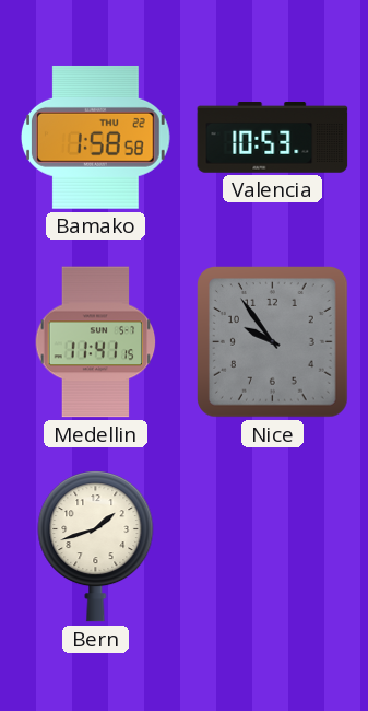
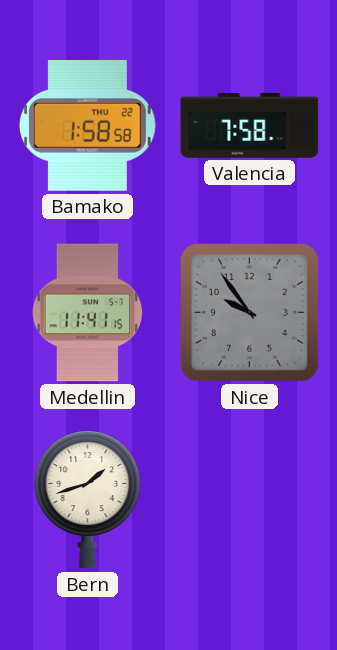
Valencia: 10:53 -> 7:58
